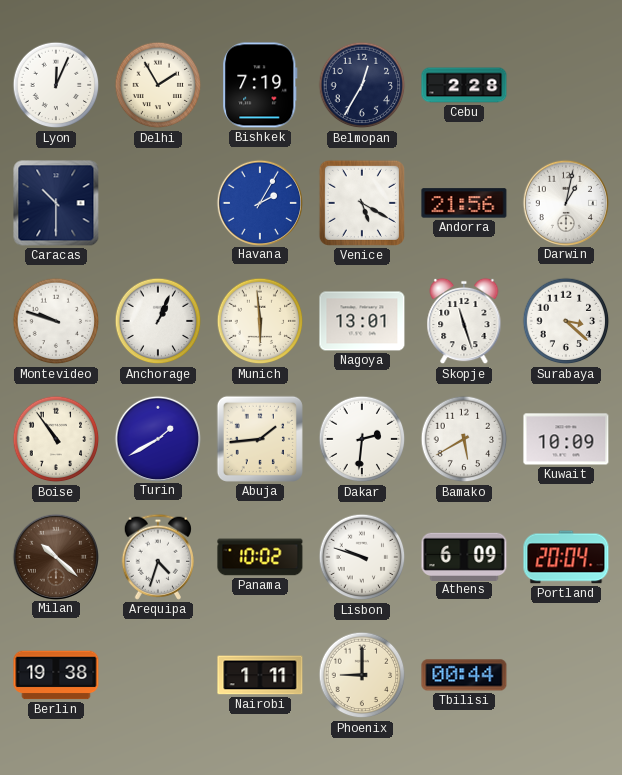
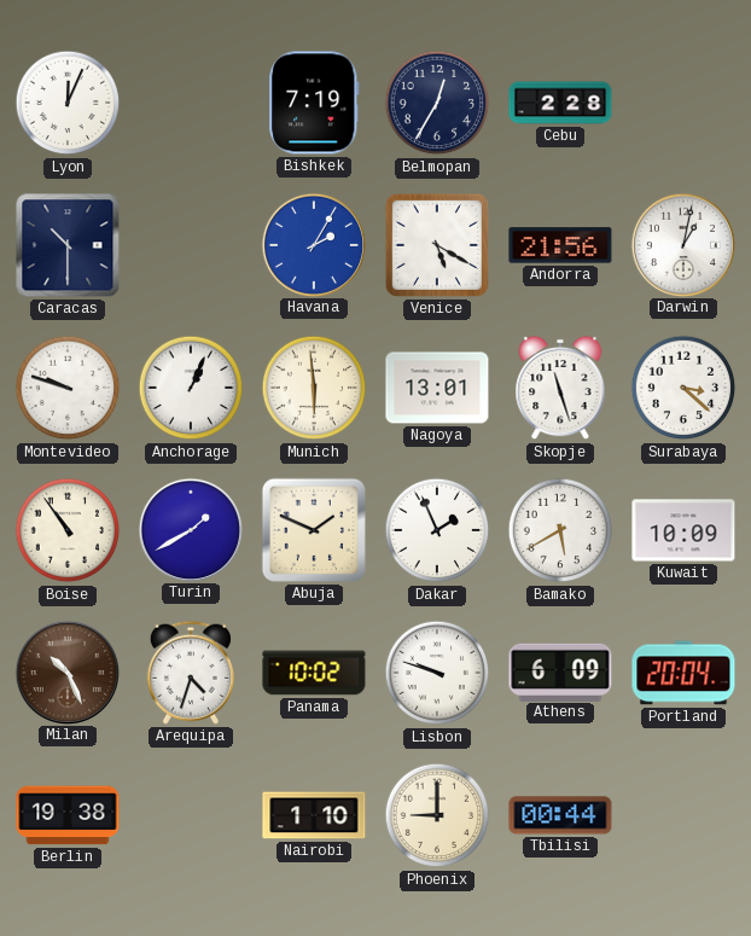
Delhi: 1:55 -> none
Abuja: 1:44 -> 1:49
Dakar: 2:31 -> 1:56
Milan: 10:22 -> 10:26
Nairobi: 1:11 -> 1:10
